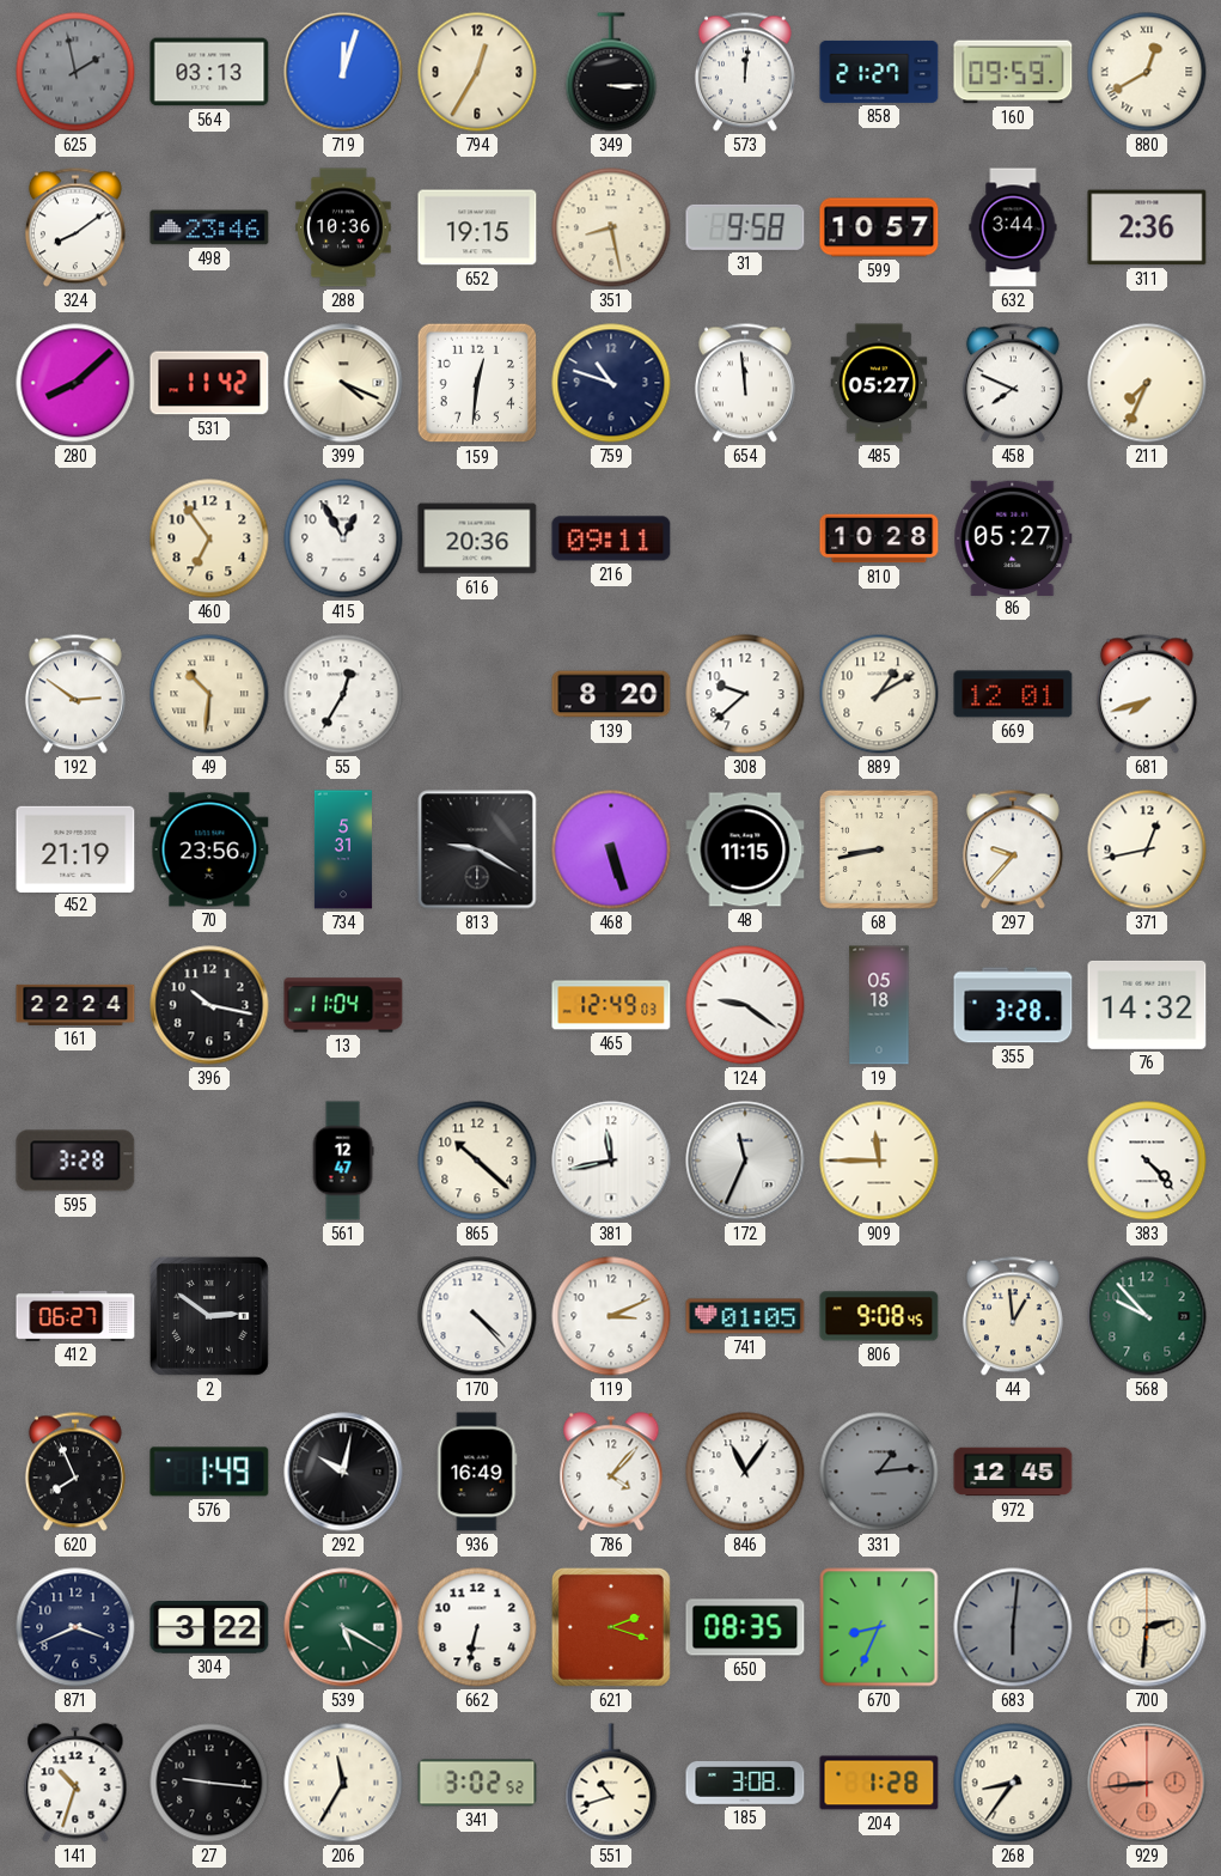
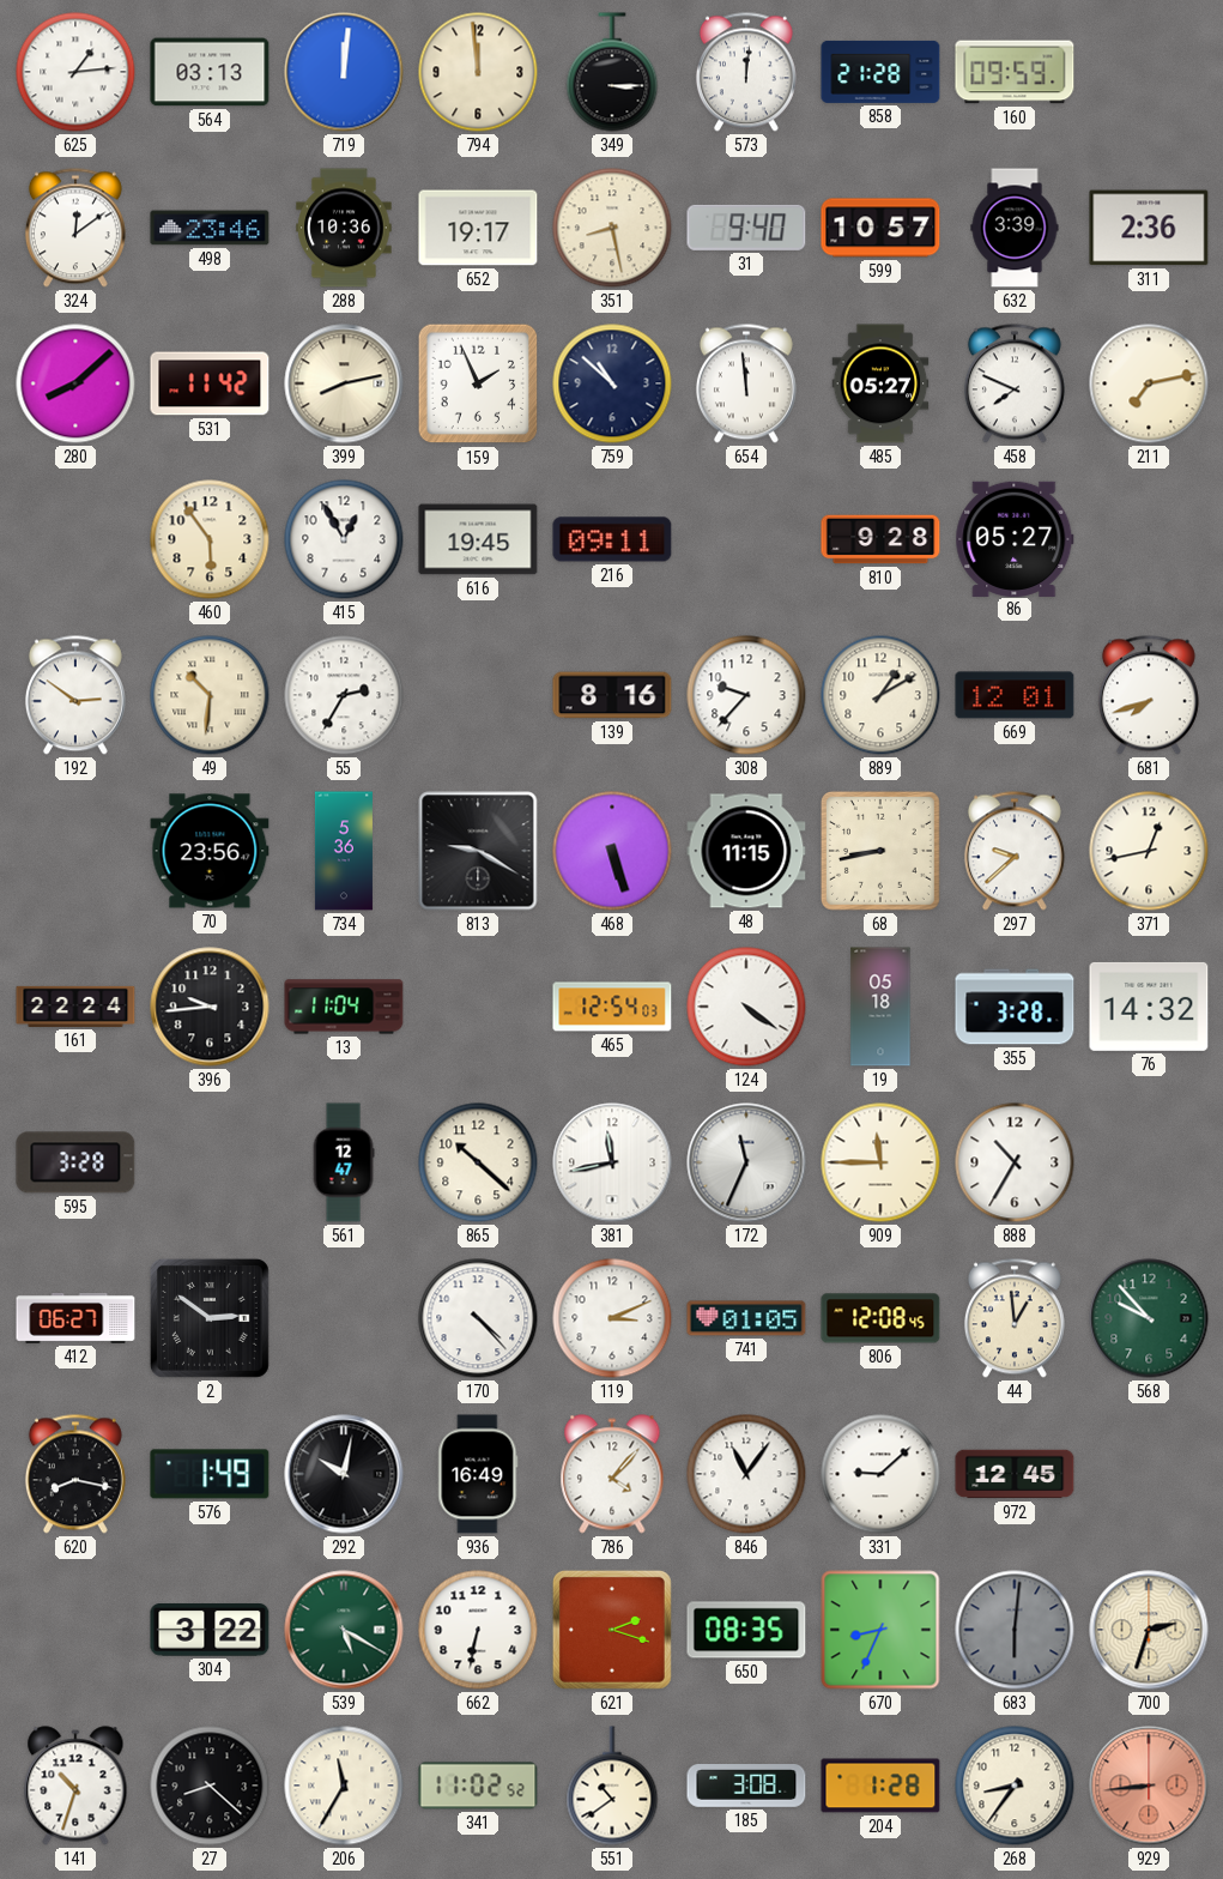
625: 1:58 -> 1:14
625 dial: grey -> white
719: 12:03 -> 12:01
794: 12:35 -> 11:59
858: 21:27 -> 21:28
880: 12:40 -> none
324: 8:09 -> 12:09
652: 19:15 -> 19:17
31: 9:58 -> 9:40
632: 3:44 -> 3:39
399: 4:19 -> 8:13
159: 12:31 -> 1:56
759: 10:48 -> 10:52
211: 7:34 -> 7:13
460: 6:54 -> 5:54
616: 20:36 -> 19:45
810: 10:28 -> 9:28
55: 12:35 -> 2:35
139: 8:20 -> 8:16
308: 9:38 -> 9:37
452: 21:19 -> none
734: 5:31 -> 5:36
297: 9:37 -> 9:38
396: 10:17 -> 9:44
465: 12:49 -> 12:54
124: 9:21 -> 4:21
888: none -> 10:35
383: 4:23 -> none
806: 9:08 -> 12:08
620: 7:56 -> 8:17
331: 1:14 -> 9:08
331 dial: grey -> white
871: 3:41 -> none
700: 2:31 -> 2:33
27: 9:16 -> 8:22
341: 3:02 -> 11:02
551: 10:42 -> 10:39
